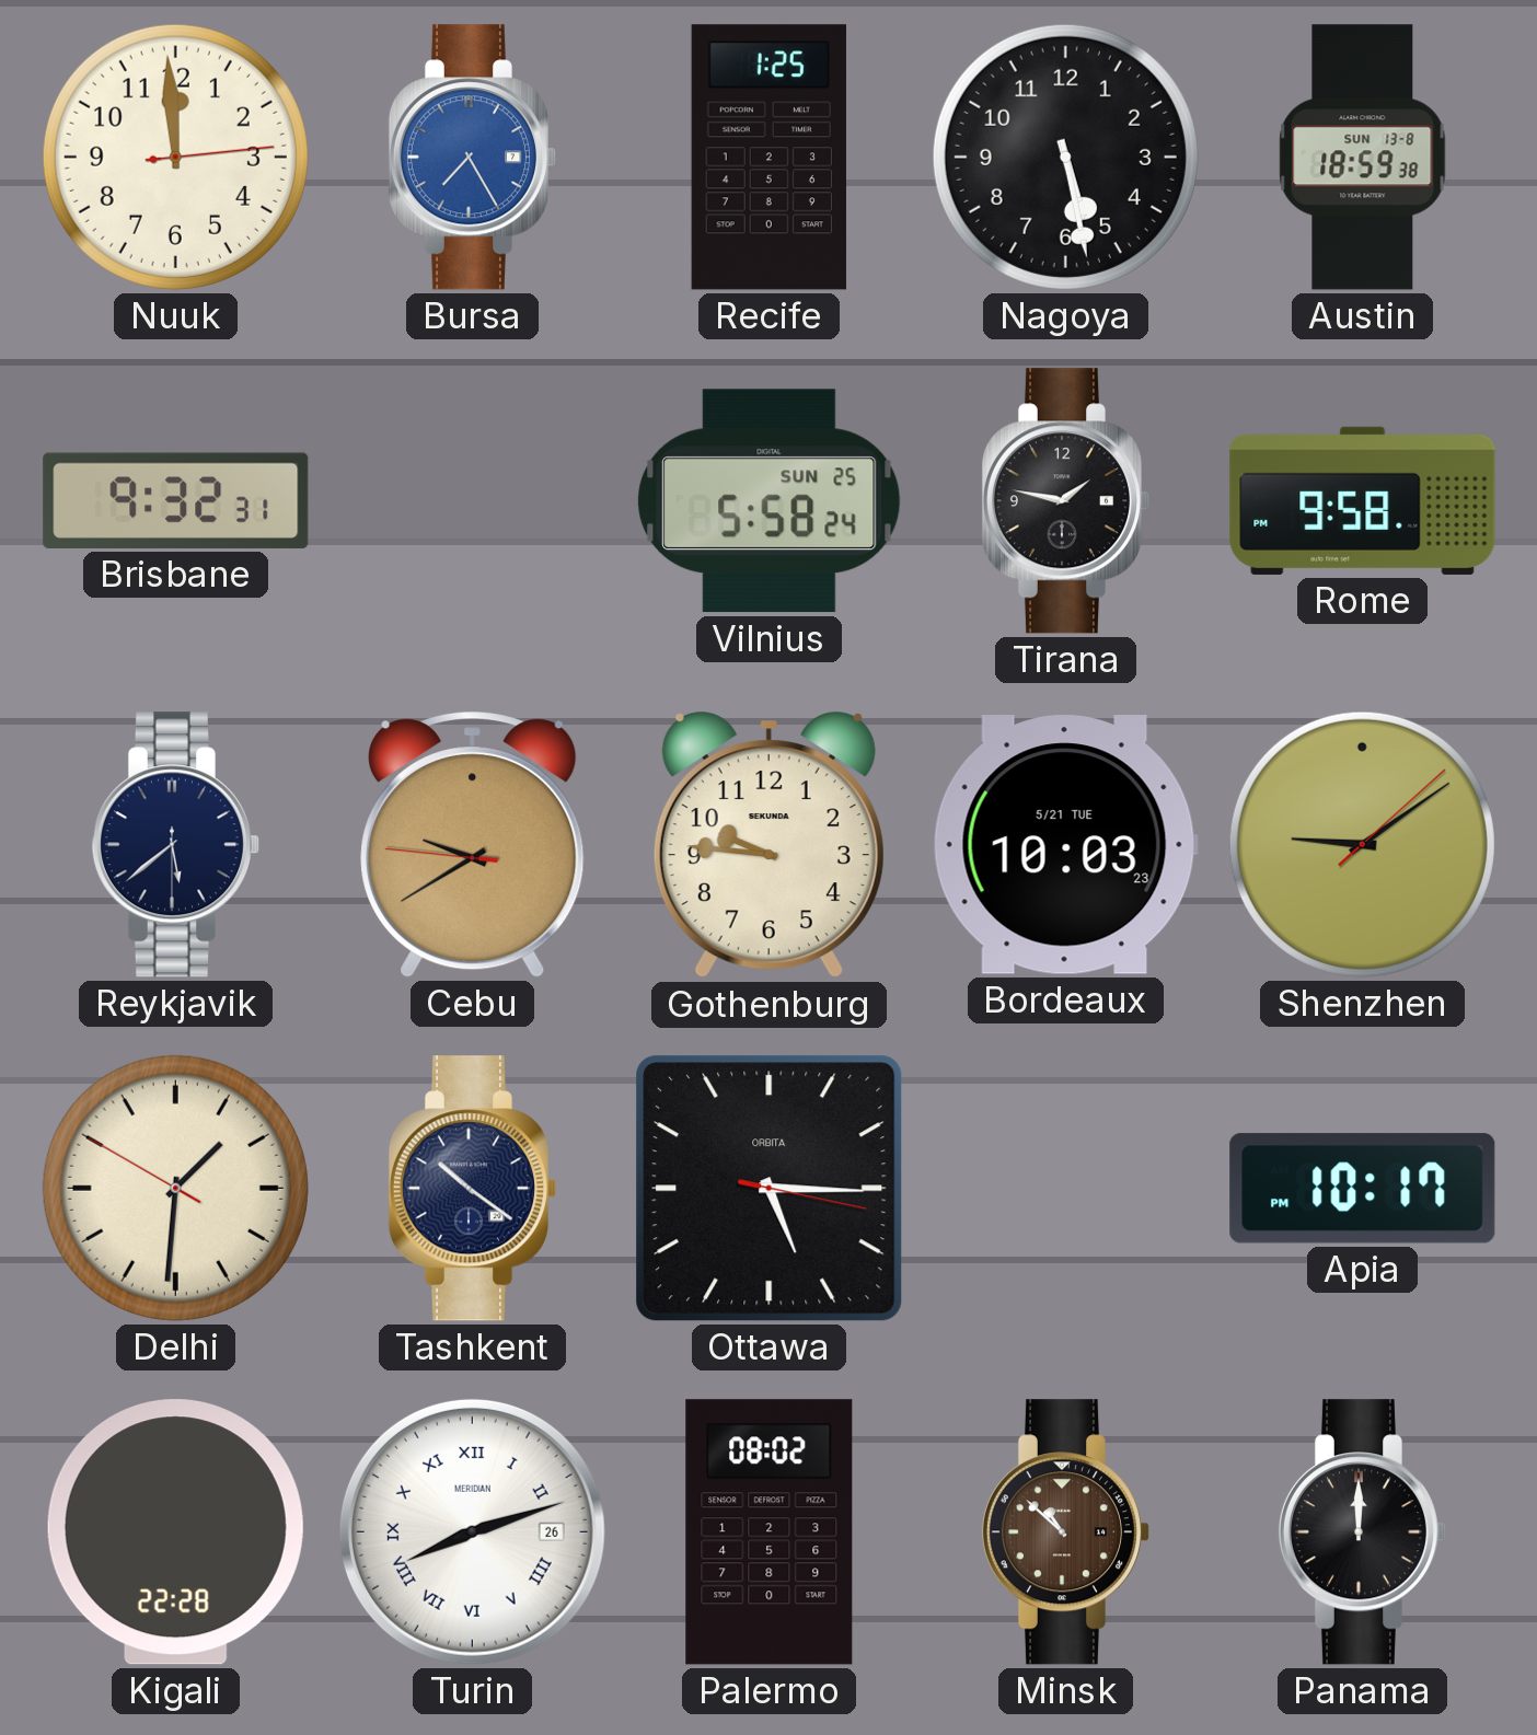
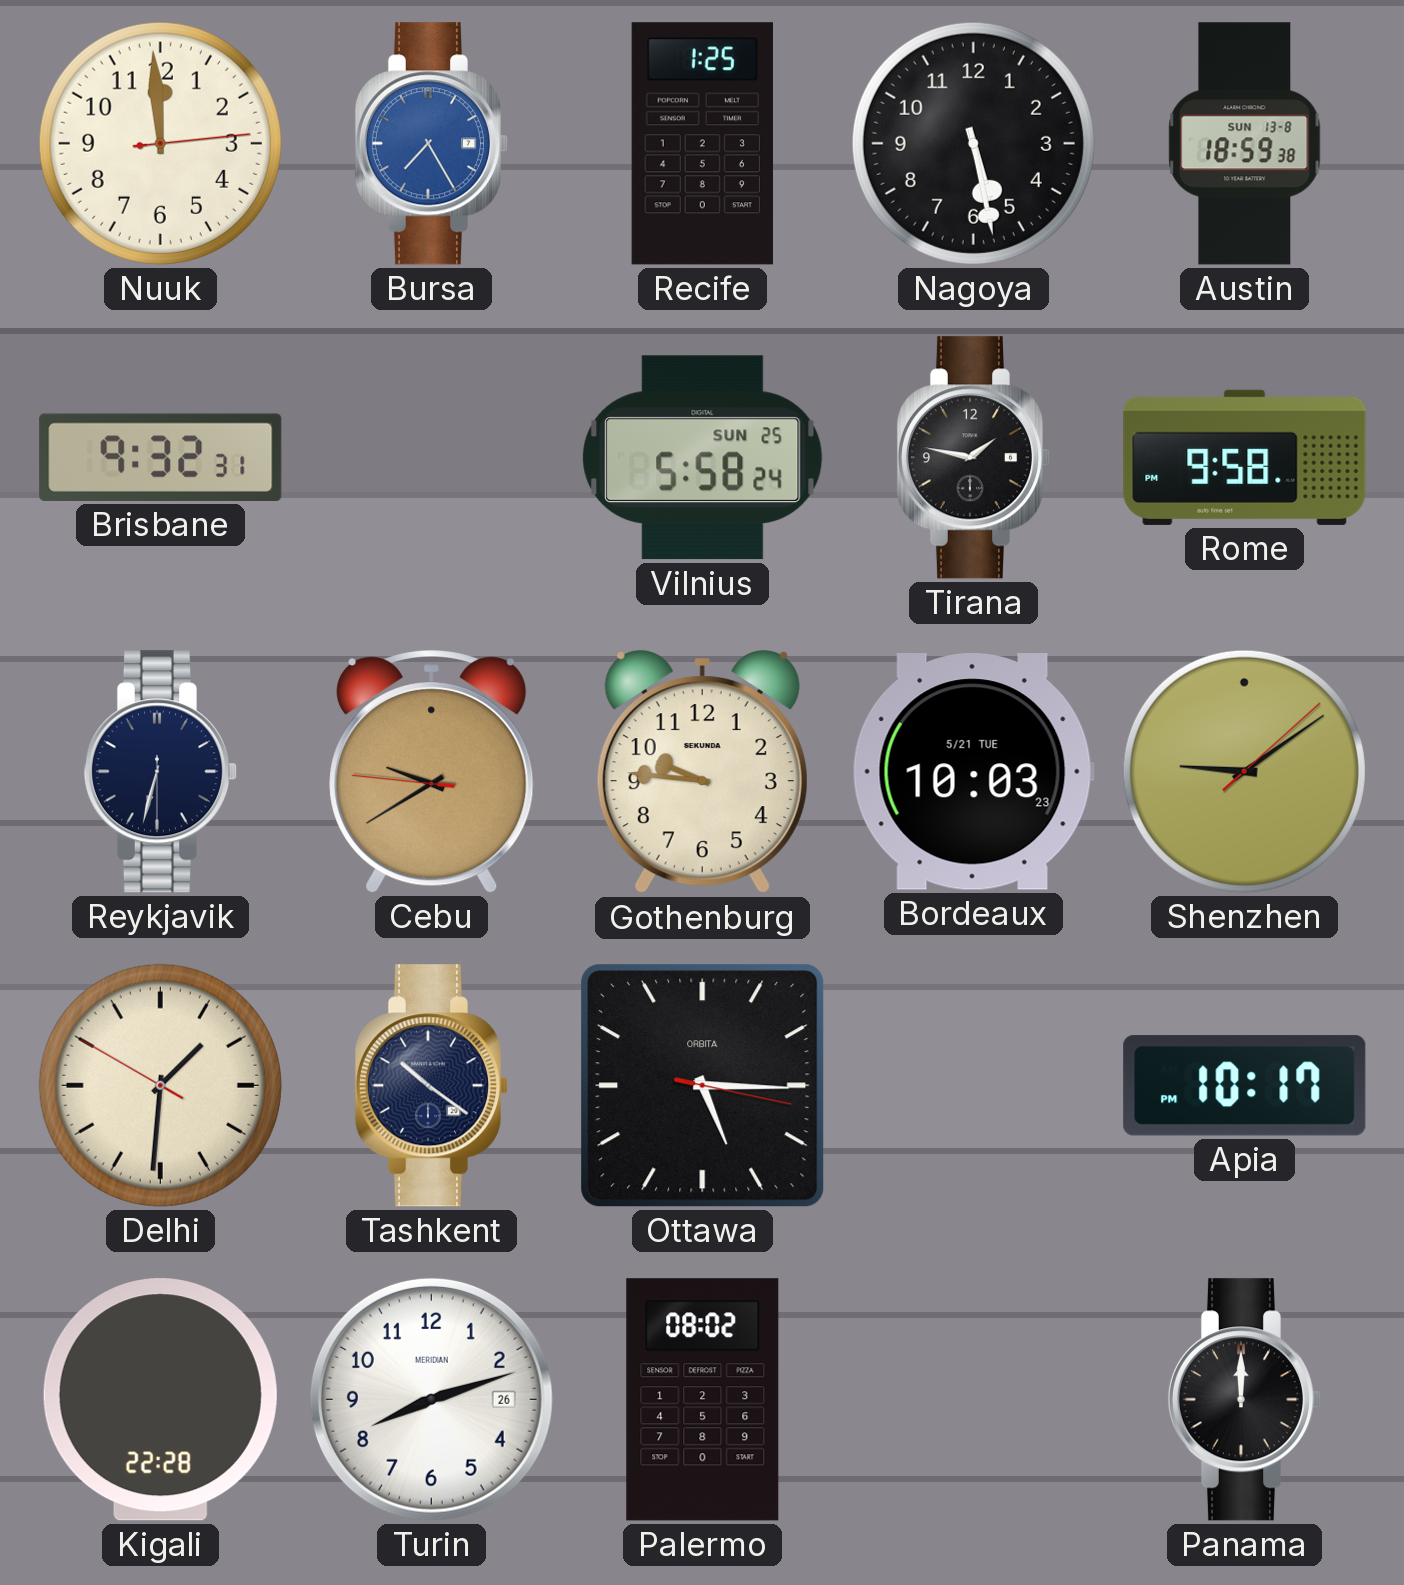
Reykjavik: 5:38 -> 6:32
Turin numerals: Roman -> Arabic
Minsk: 10:52 -> none
